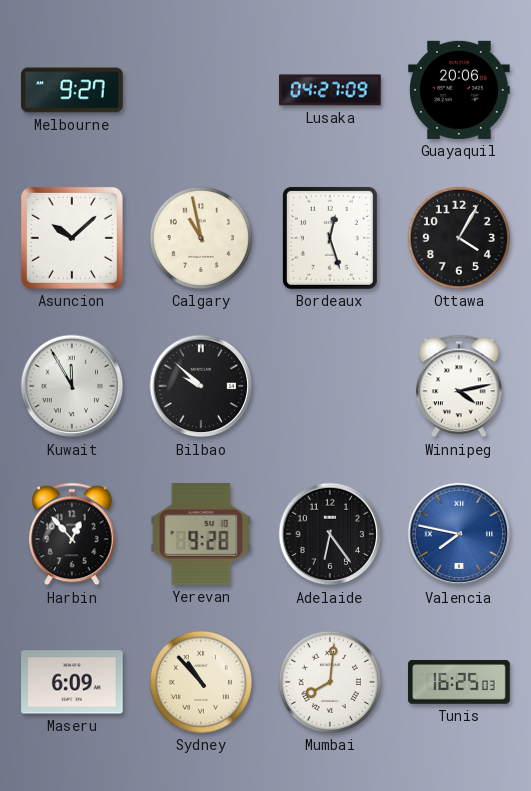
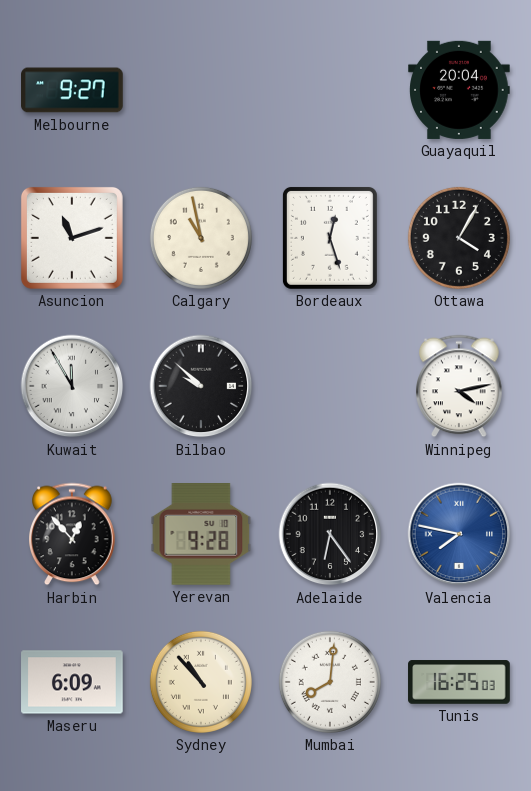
Lusaka: 04:27 -> none
Guayaquil: 20:06 -> 20:04
Asuncion: 10:08 -> 11:12
